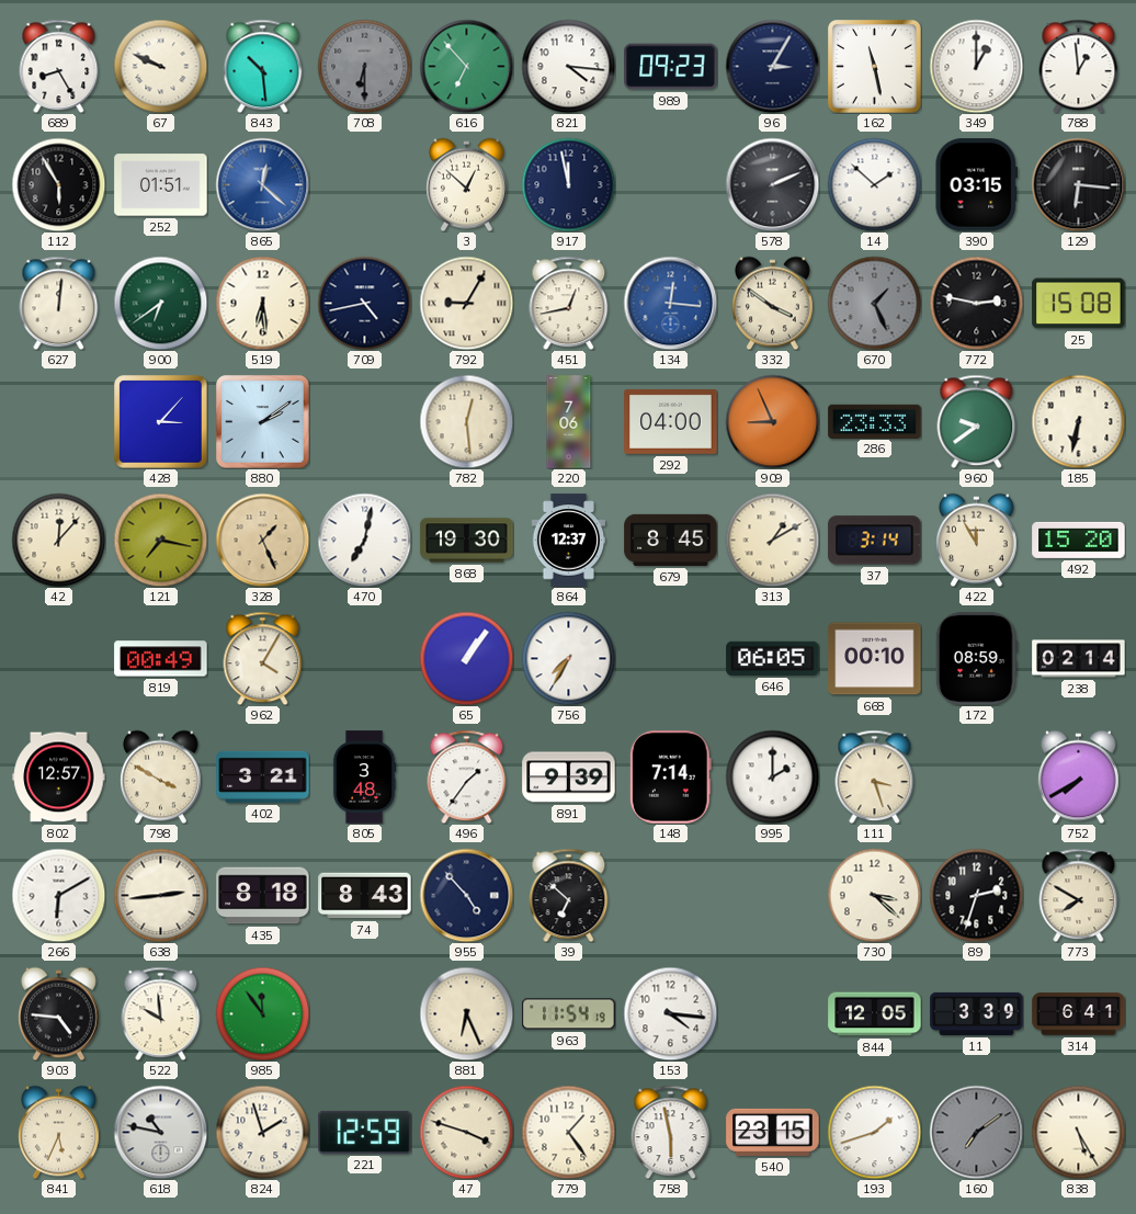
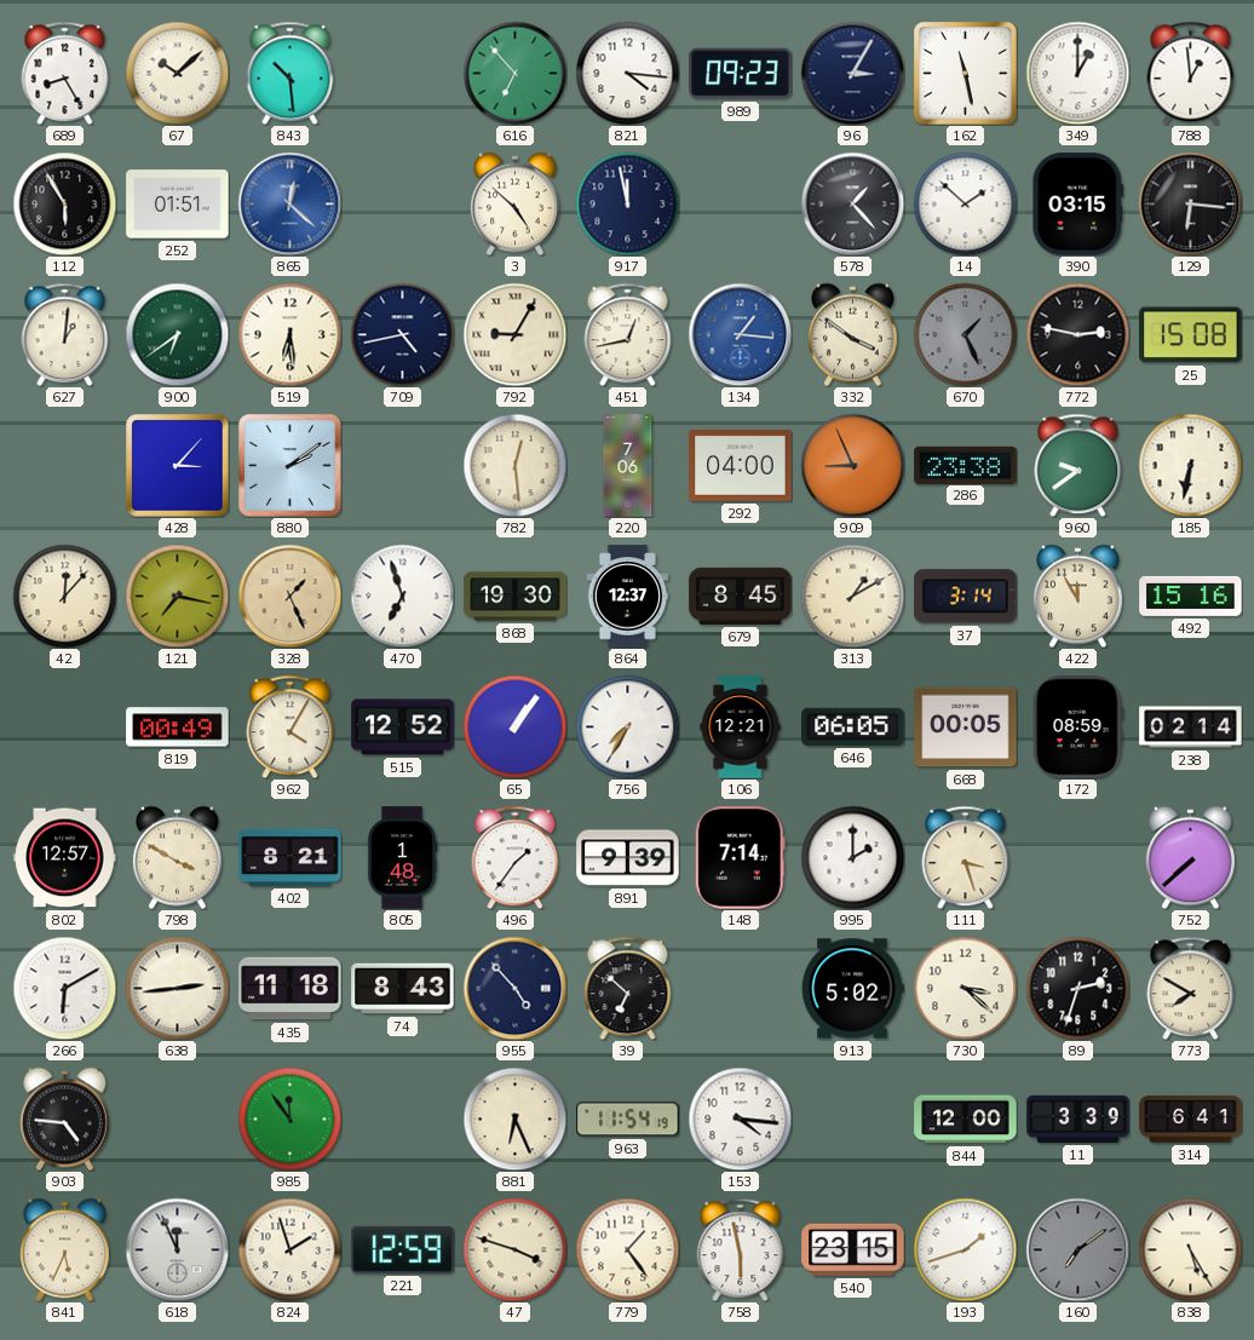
67: 9:49 -> 10:08
708: 6:30 -> none
3: 12:52 -> 4:52
578: 2:11 -> 1:23
627: 12:01 -> 1:01
134: 12:16 -> 1:16
286: 23:33 -> 23:38
470: 7:02 -> 6:57
492: 15:20 -> 15:16
515: none -> 12:52
106: none -> 12:21
668: 00:10 -> 00:05
402: 3:21 -> 8:21
805: 3:48 -> 1:48
752: 7:40 -> 7:38
435: 8:18 -> 11:18
913: none -> 5:02
522: 9:59 -> none
844: 12:05 -> 12:00
618: 10:47 -> 11:56
